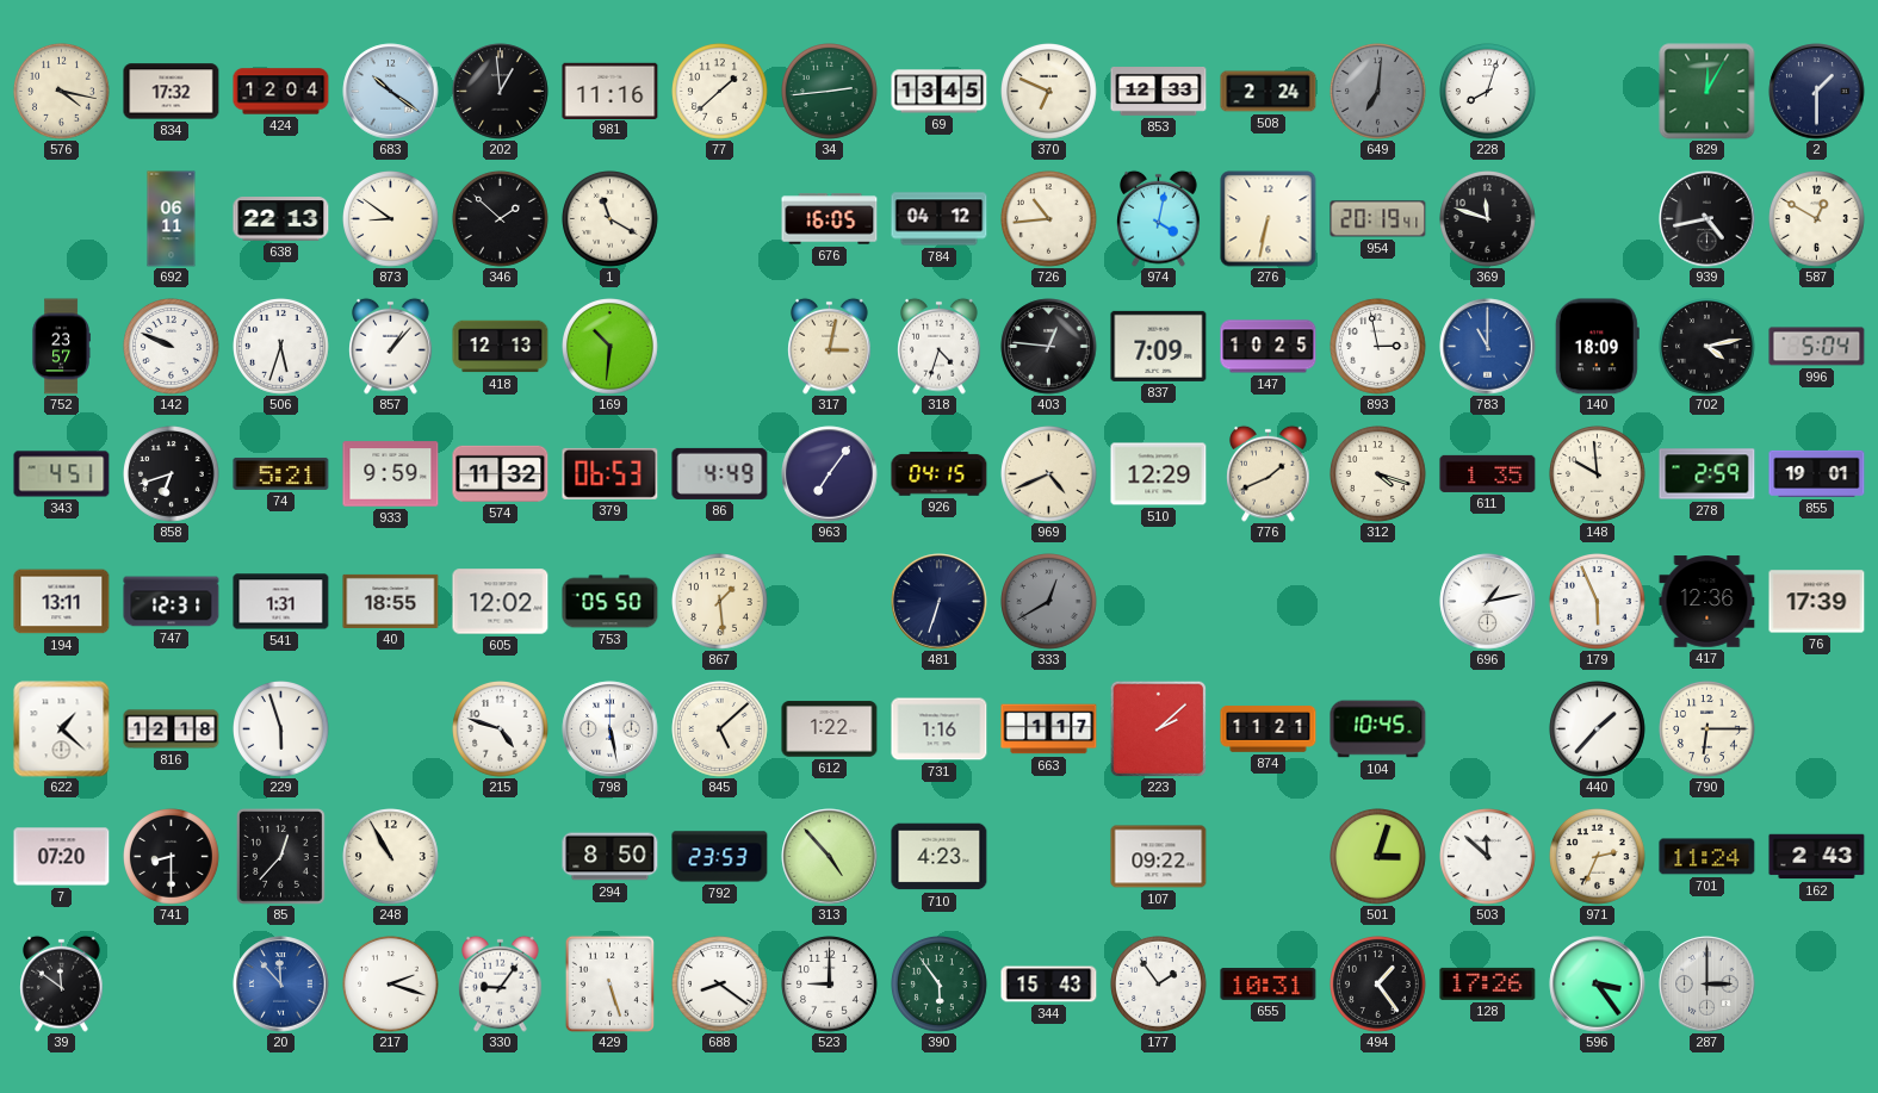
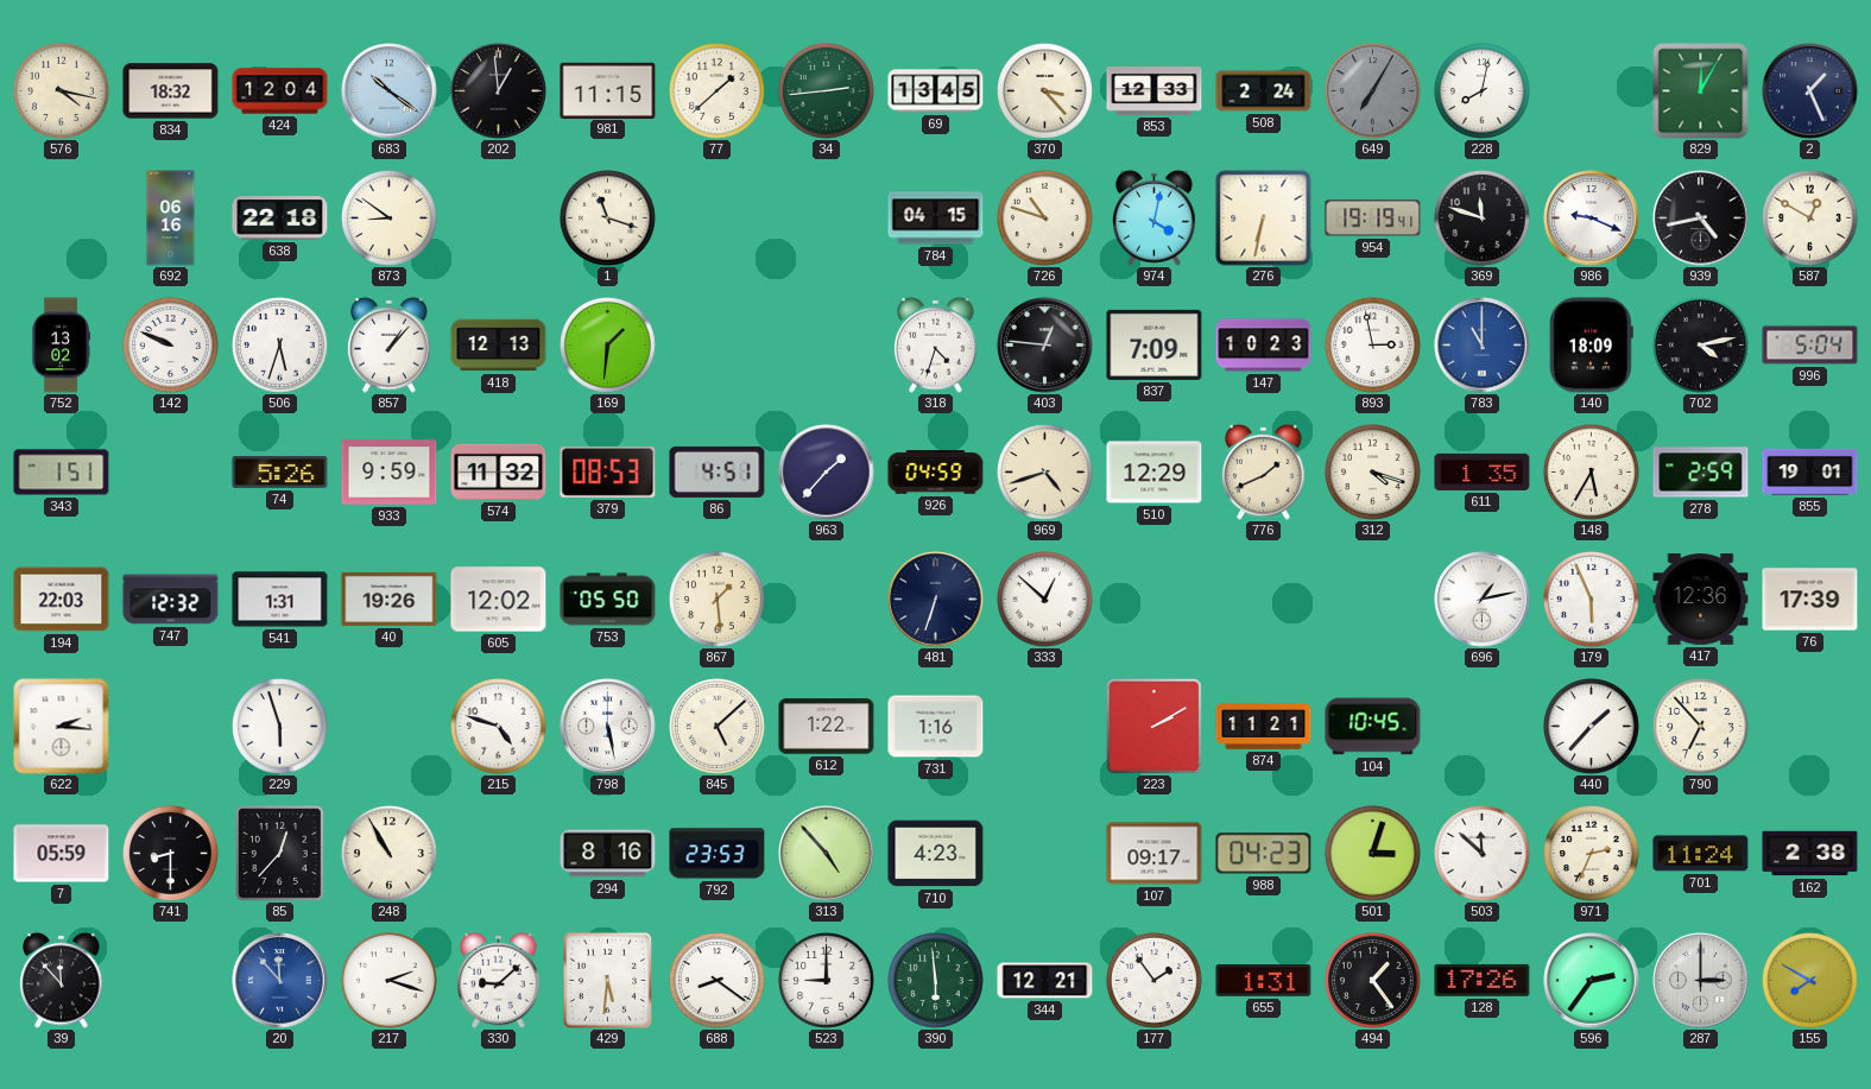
834: 17:32 -> 18:32
981: 11:16 -> 11:15
370: 6:49 -> 3:23
649: 7:01 -> 7:05
228: 8:03 -> 8:02
2: 1:30 -> 1:26
692: 06:11 -> 06:16
638: 22:13 -> 22:18
346: 1:52 -> none
1: 11:20 -> 11:18
676: 16:05 -> none
784: 04:12 -> 04:15
726: 10:44 -> 10:48
954: 20:19 -> 19:19
986: none -> 9:19
752: 23:57 -> 13:02
169: 10:31 -> 1:31
317: 3:02 -> none
147: 10:25 -> 10:23
343: 4:51 -> 1:51
858: 6:42 -> none
74: 5:21 -> 5:26
379: 06:53 -> 08:53
86: 4:49 -> 4:51
963: 7:06 -> 1:37
926: 04:15 -> 04:59
969: 4:41 -> 4:42
148: 9:59 -> 5:35
194: 13:11 -> 22:03
747: 12:31 -> 12:32
40: 18:55 -> 19:26
333: 12:40 -> 12:52
333 dial: grey -> white
622: 1:22 -> 2:16
816: 12:18 -> none
663: 1:17 -> none
223: 2:08 -> 2:10
790: 6:15 -> 6:53
7: 07:20 -> 05:59
294: 8:50 -> 8:16
107: 09:22 -> 09:17
988: none -> 04:23
162: 2:43 -> 2:38
39: 11:51 -> 11:53
330: 9:06 -> 9:08
429: 5:27 -> 5:31
390: 5:54 -> 5:59
344: 15:43 -> 12:21
655: 10:31 -> 1:31
596: 3:24 -> 2:36
155: none -> 7:50
